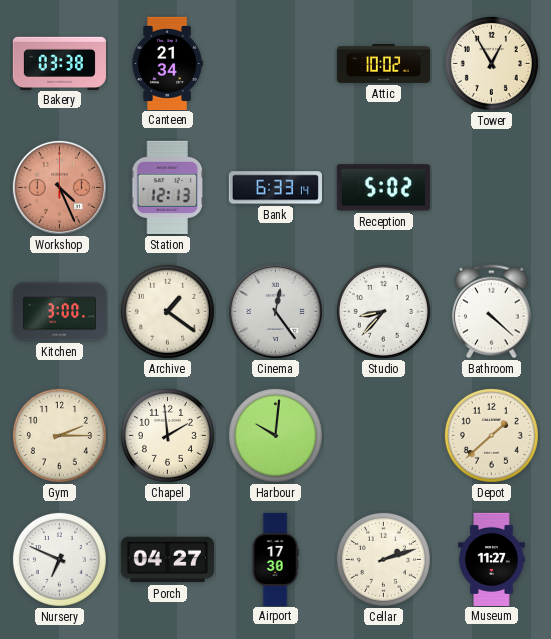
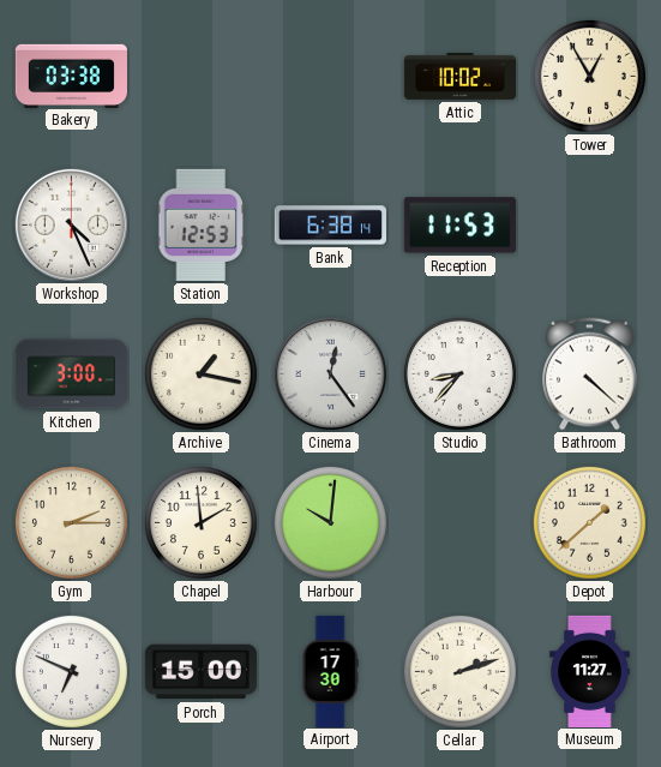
Canteen: 21:34 -> none
Workshop dial: salmon -> white
Station: 12:13 -> 12:53
Bank: 6:33 -> 6:38
Reception: 5:02 -> 11:53
Archive: 1:21 -> 1:17
Porch: 04:27 -> 15:00
